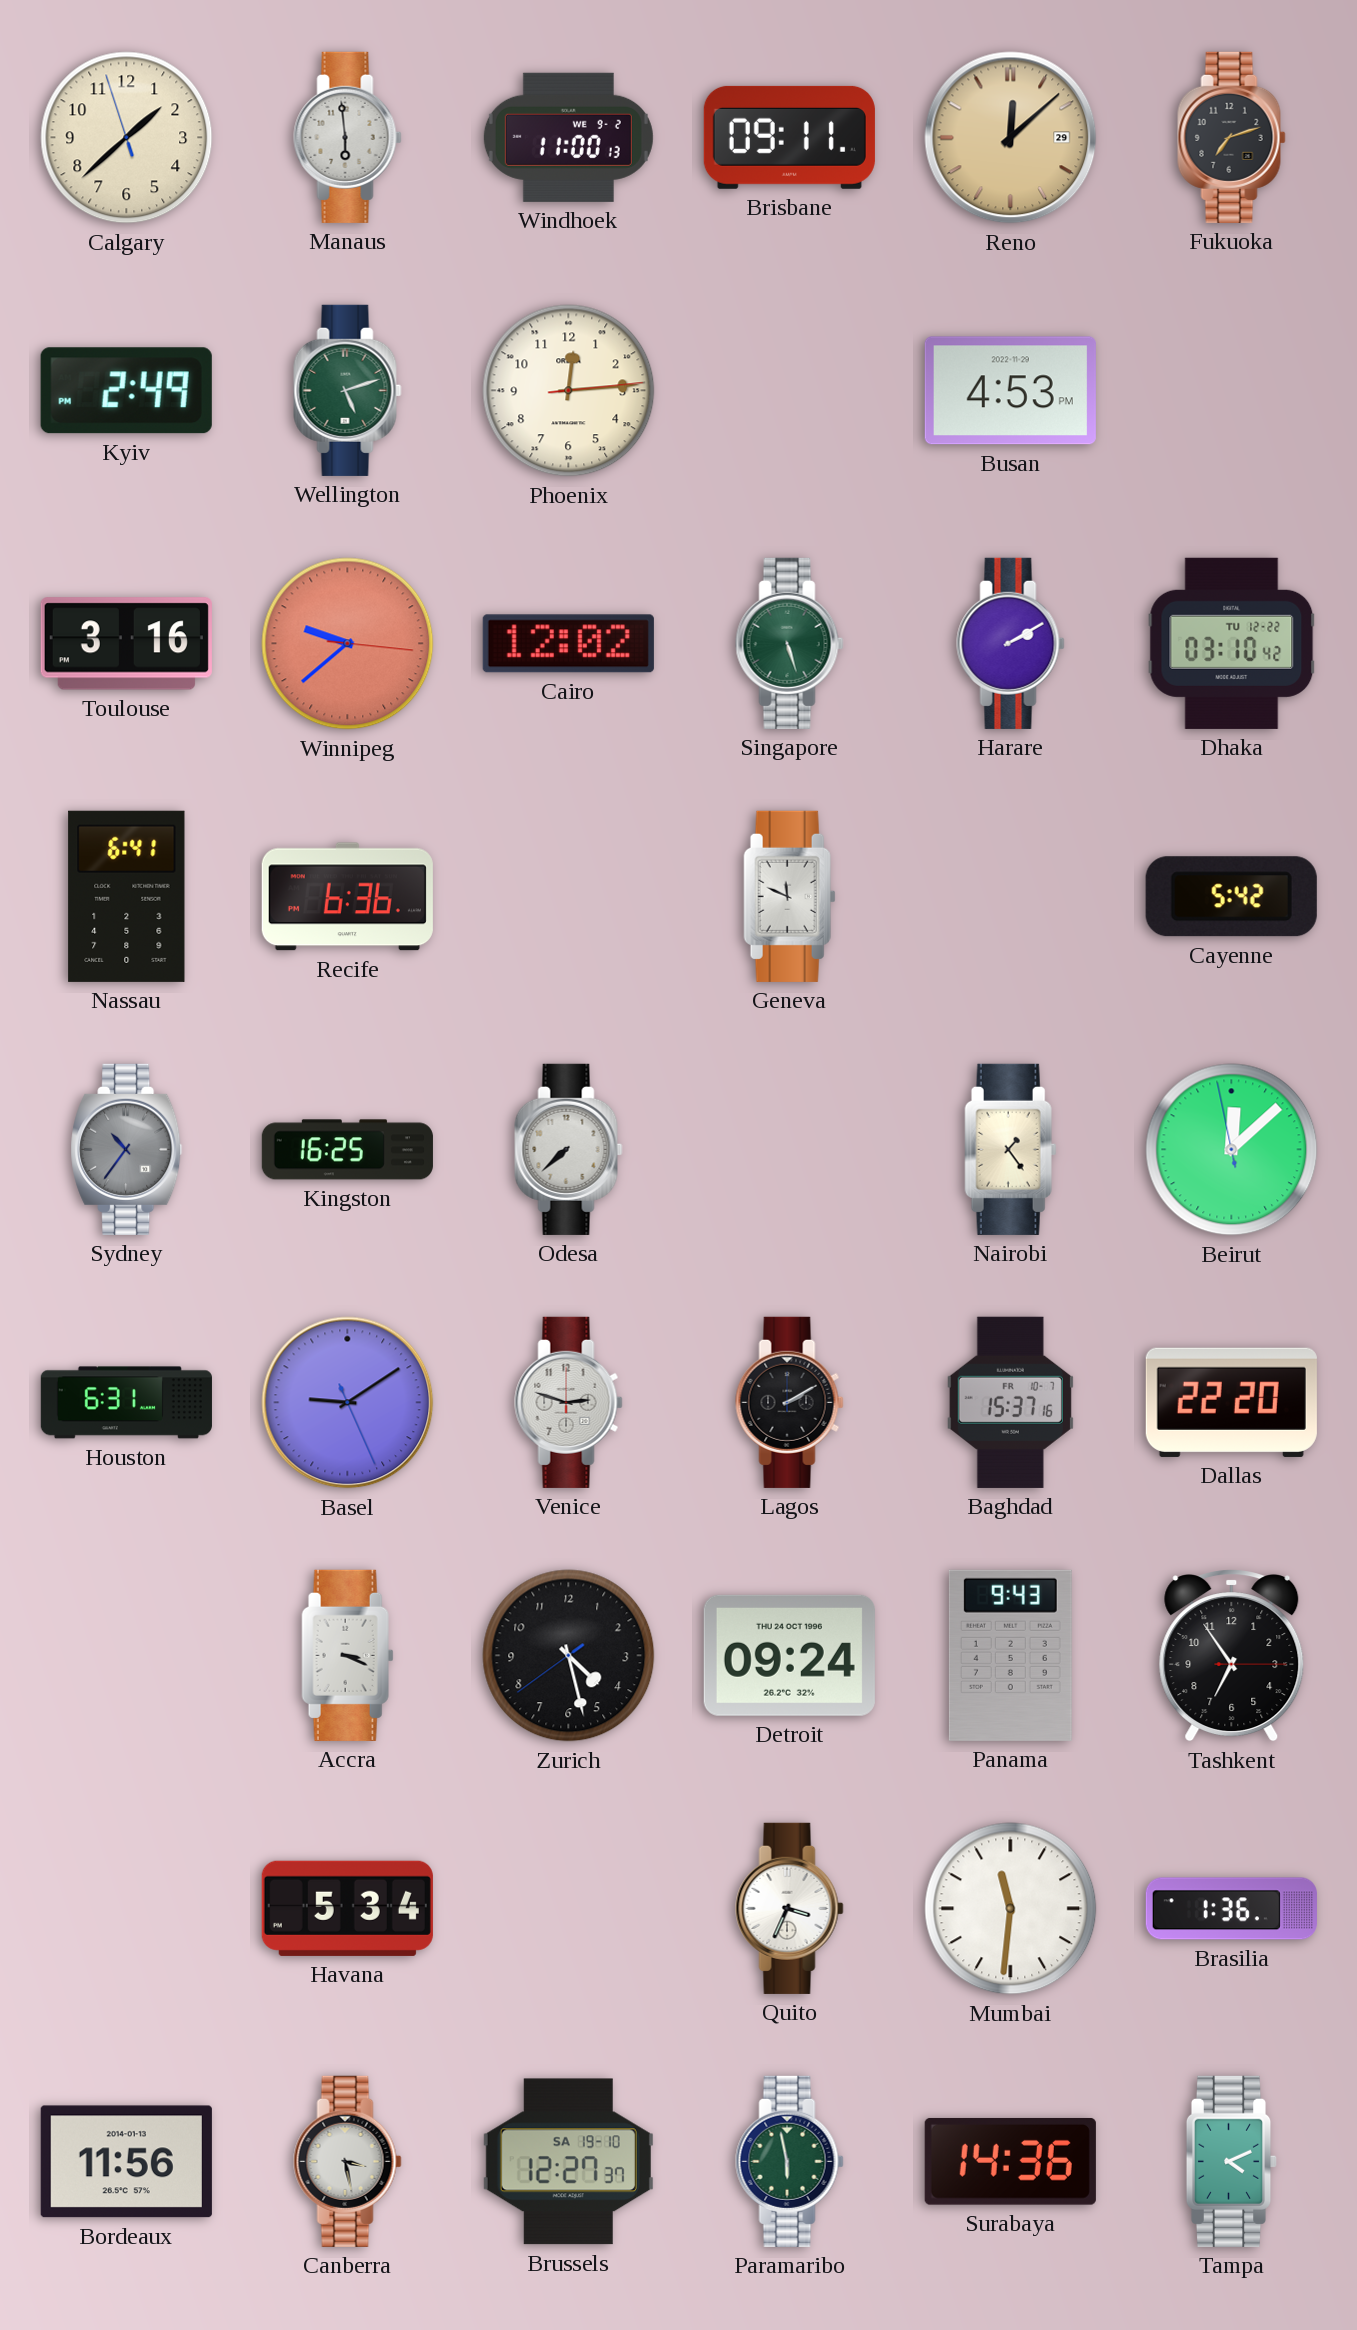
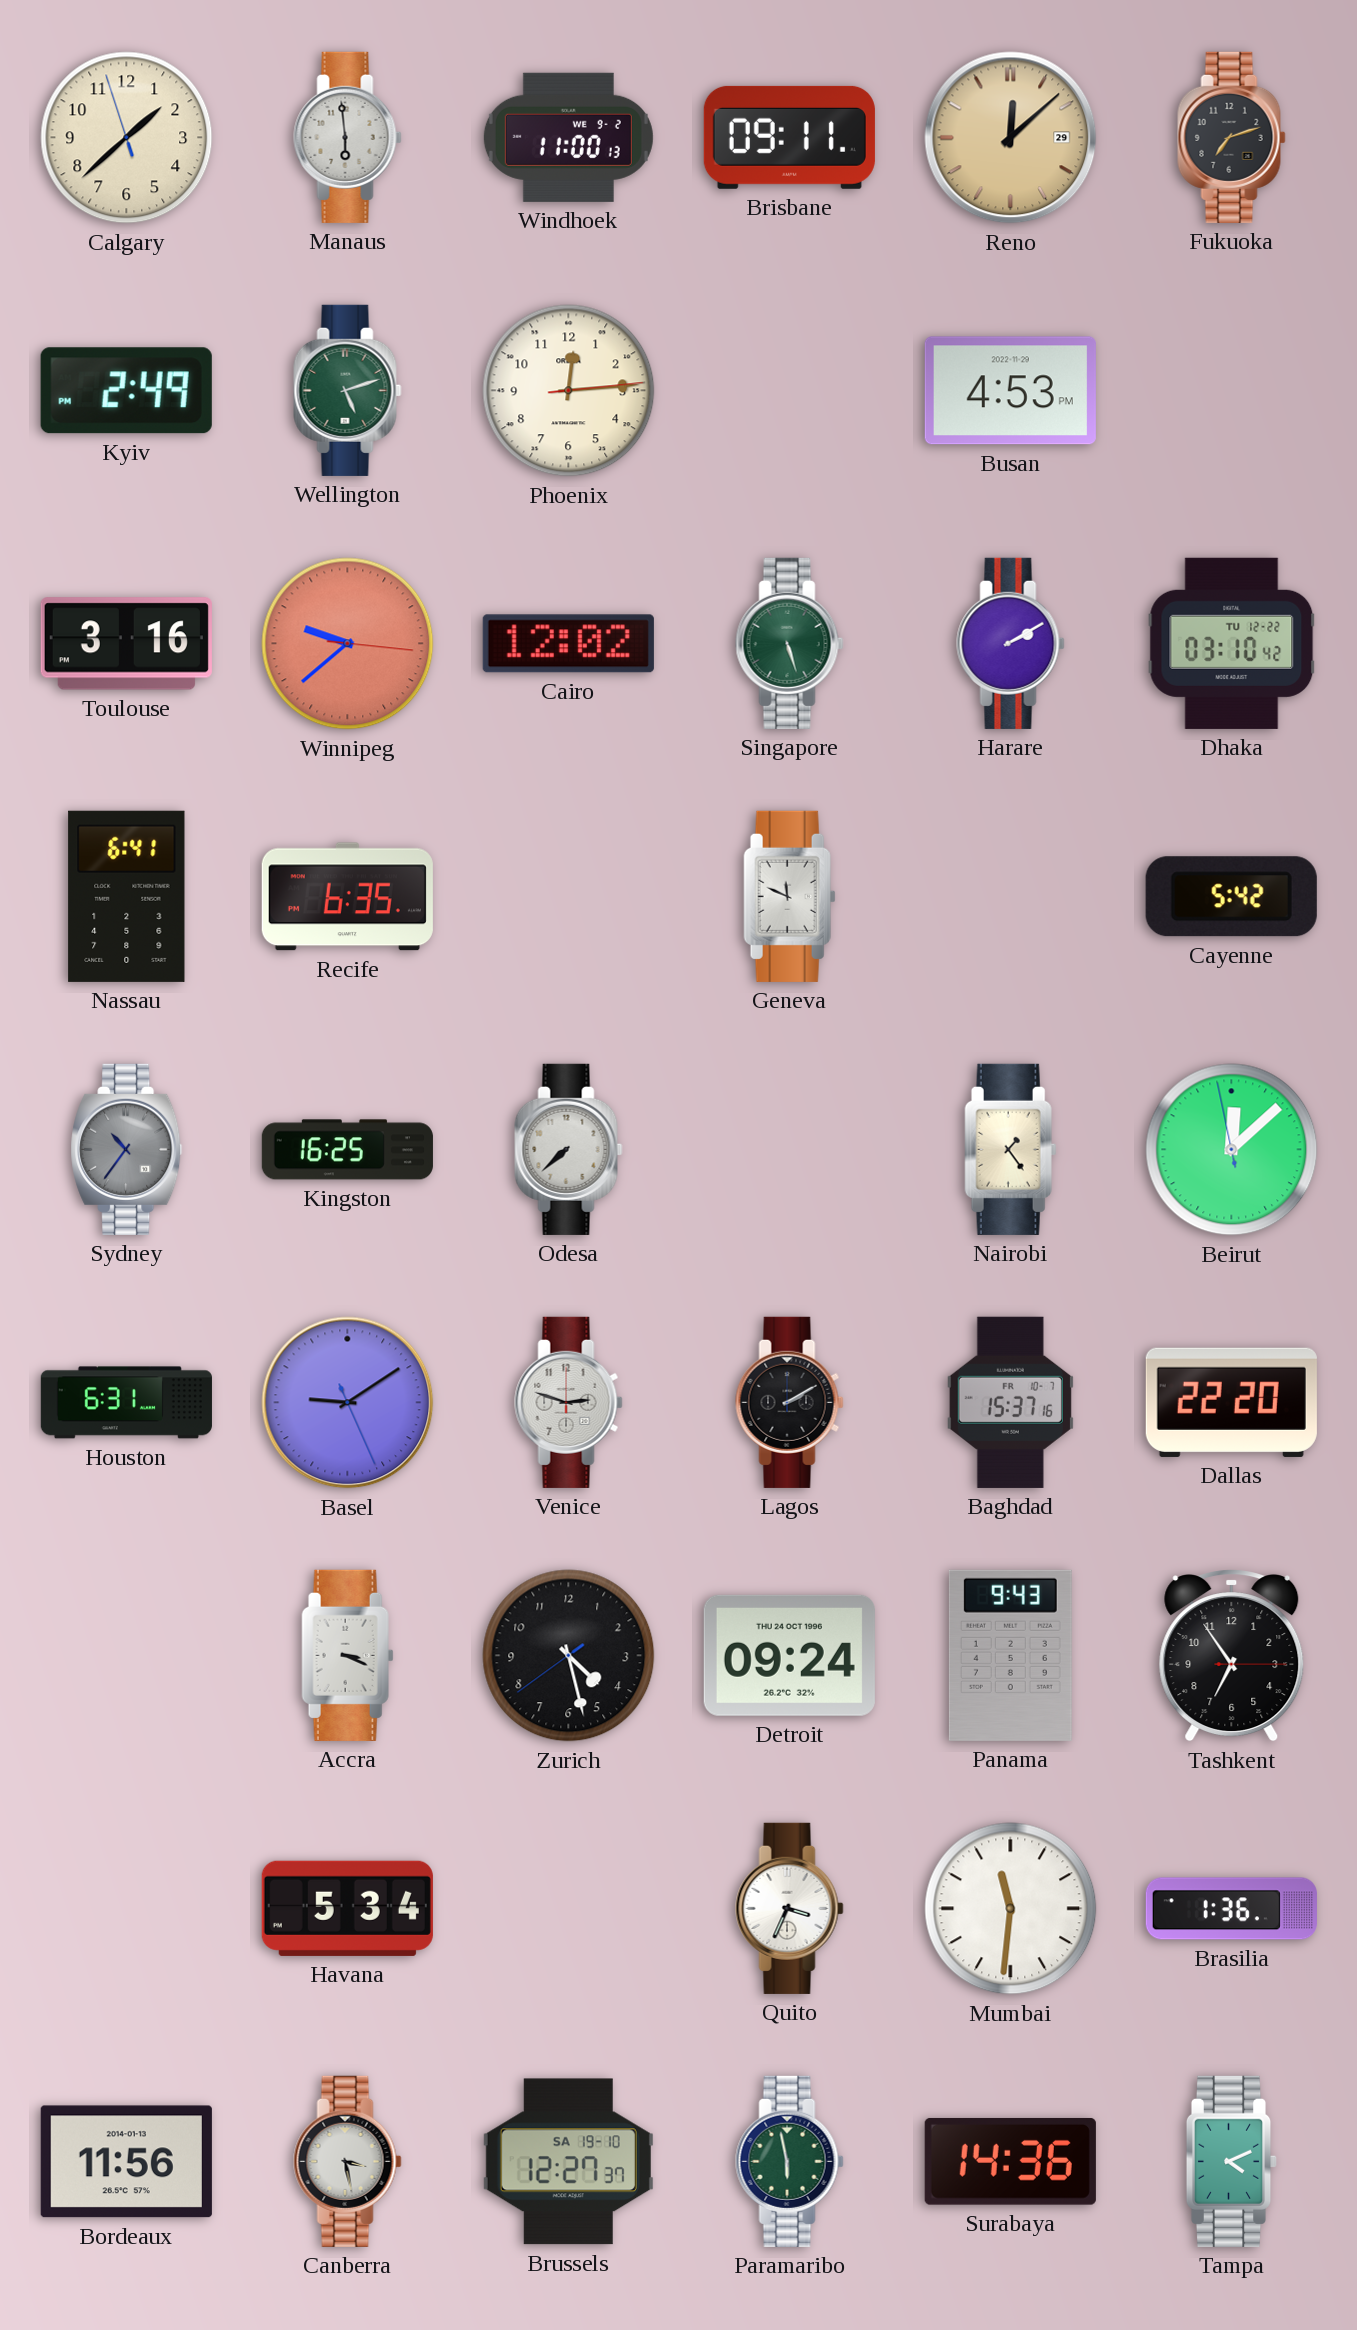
Recife: 6:36 -> 6:35
